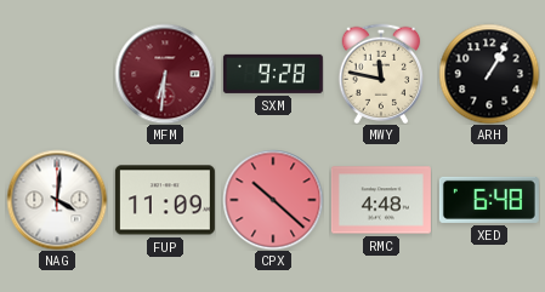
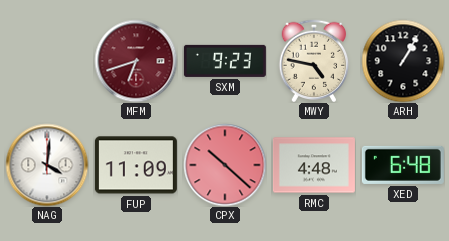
MFM: 6:31 -> 6:42
SXM: 9:28 -> 9:23
MWY: 11:47 -> 4:47
